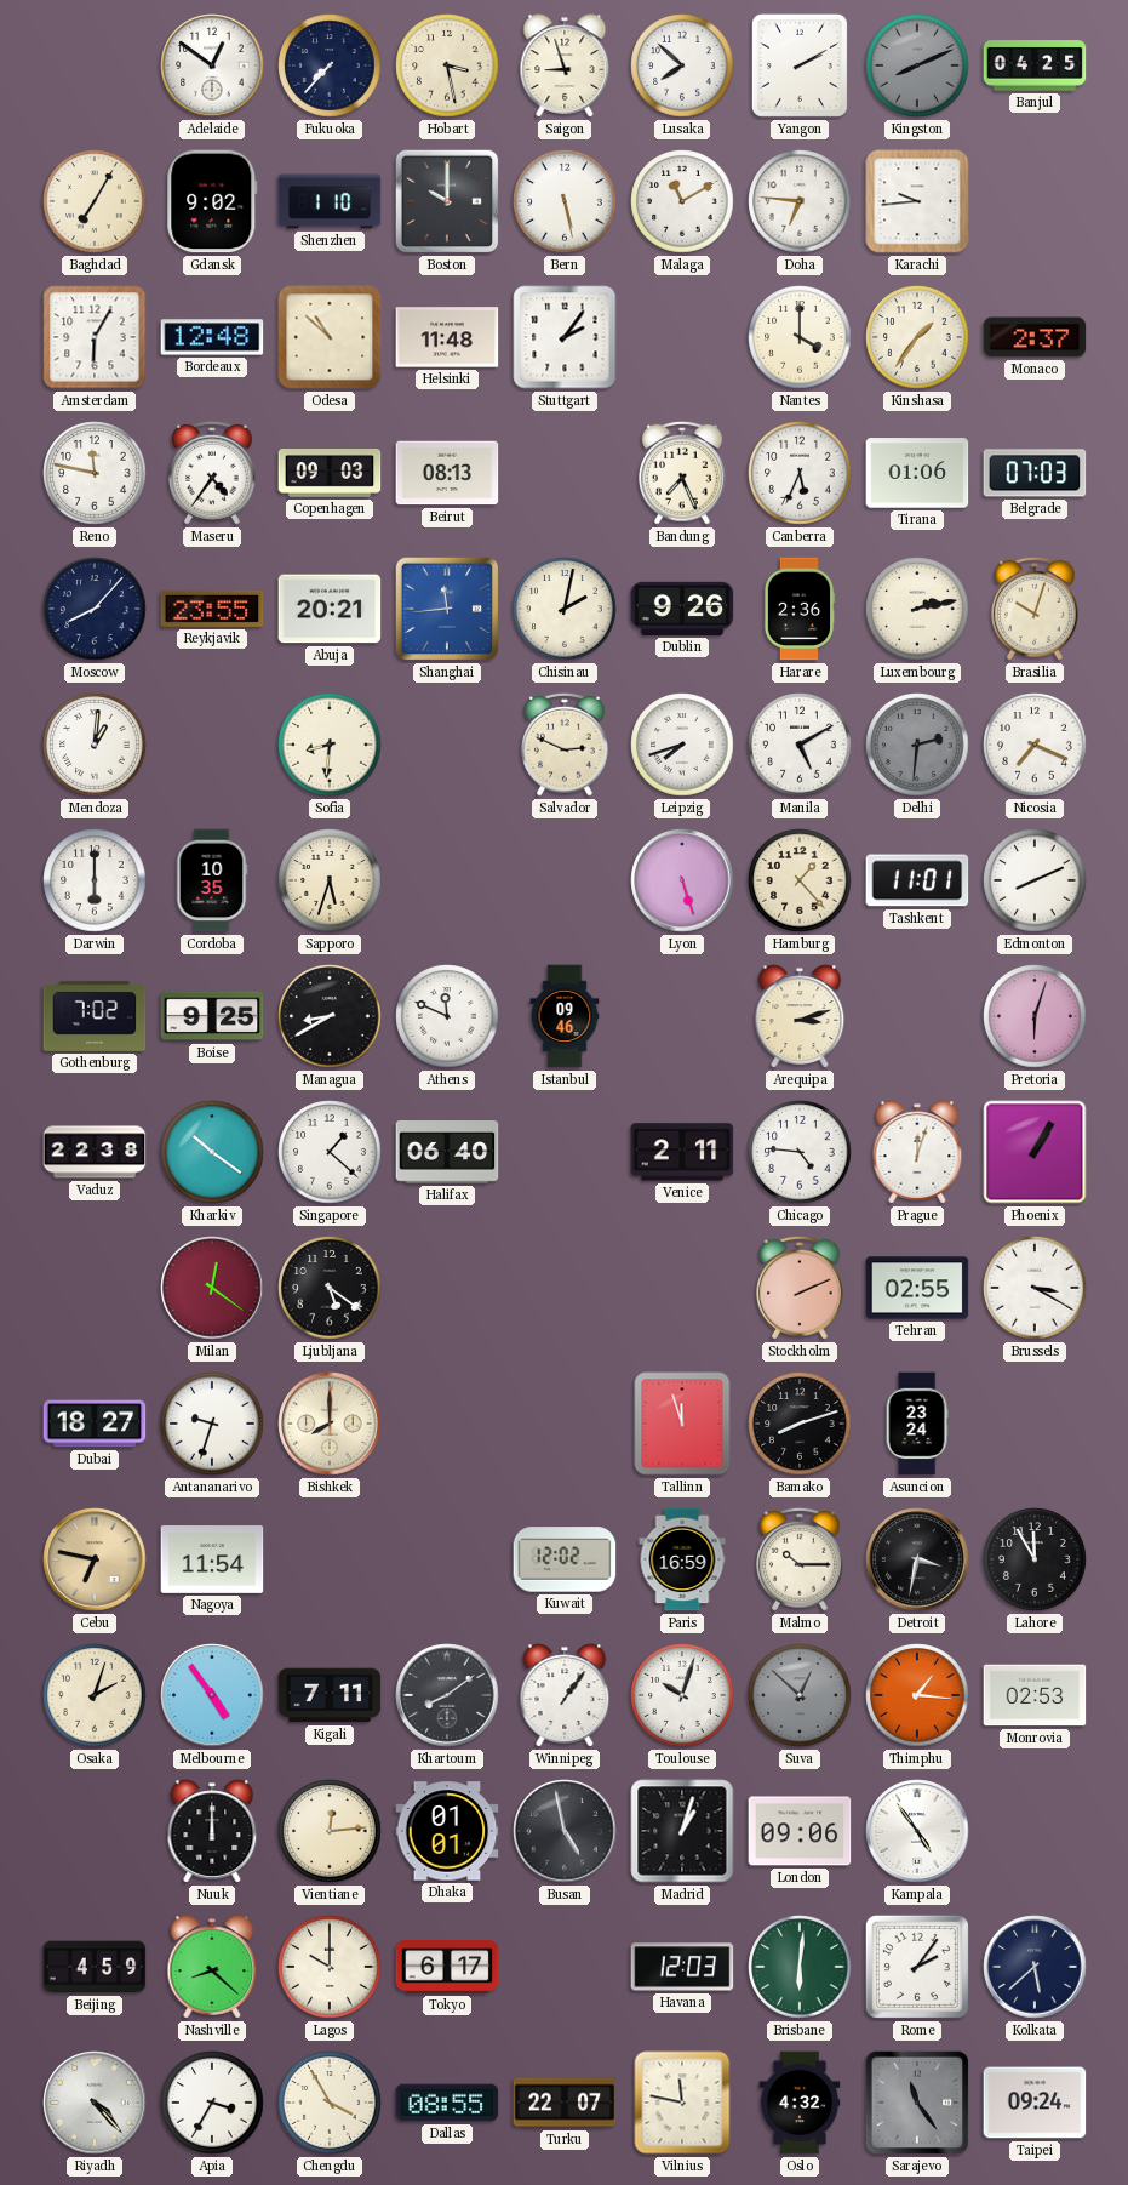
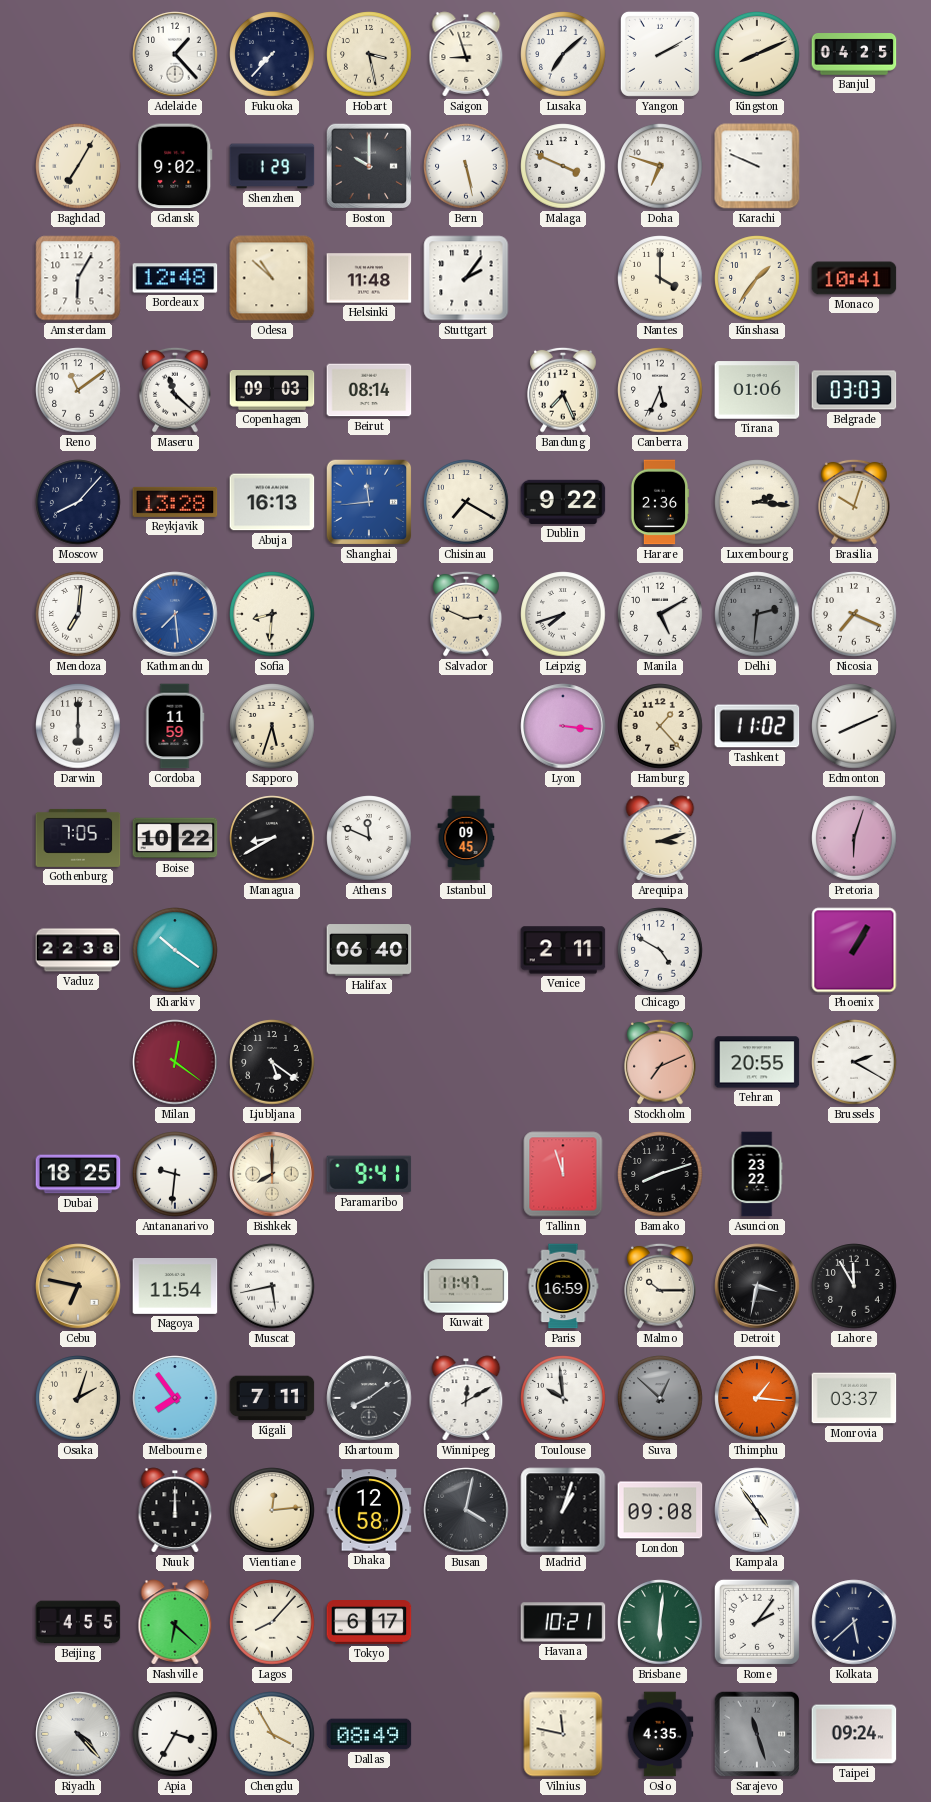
Adelaide: 12:51 -> 1:23
Lusaka: 7:52 -> 7:08
Kingston dial: grey -> cream
Shenzhen: 1:10 -> 1:29
Malaga: 11:10 -> 3:49
Doha: 6:46 -> 6:48
Karachi: 9:44 -> 9:49
Monaco: 2:37 -> 10:41
Reno: 11:47 -> 11:09
Maseru: 4:36 -> 11:22
Beirut: 08:13 -> 08:14
Belgrade: 07:03 -> 03:03
Reykjavik: 23:55 -> 13:28
Abuja: 20:21 -> 16:13
Chisinau: 2:02 -> 7:20
Dublin: 9:26 -> 9:22
Luxembourg: 2:13 -> 2:16
Mendoza: 1:01 -> 7:01
Kathmandu: none -> 7:29
Cordoba: 10:35 -> 11:59
Lyon: 5:27 -> 3:16
Tashkent: 11:01 -> 11:02
Gothenburg: 7:02 -> 7:05
Boise: 9:25 -> 10:22
Istanbul: 09:46 -> 09:45
Singapore: 1:22 -> none
Chicago: 4:46 -> 4:50
Prague: 12:03 -> none
Stockholm: 2:11 -> 7:11
Tehran: 02:55 -> 20:55
Brussels: 3:20 -> 2:20
Dubai: 18:27 -> 18:25
Antananarivo: 9:33 -> 9:31
Paramaribo: none -> 9:41
Asuncion: 23:24 -> 23:22
Muscat: none -> 5:43
Kuwait: 12:02 -> 11:47
Melbourne: 4:54 -> 7:54
Winnipeg: 1:06 -> 12:10
Toulouse: 10:03 -> 9:59
Monrovia: 02:53 -> 03:37
Dhaka: 01:01 -> 12:58
Busan: 4:58 -> 4:02
London: 09:06 -> 09:08
Beijing: 4:59 -> 4:55
Nashville: 8:22 -> 6:22
Lagos: 10:00 -> 8:07
Havana: 12:03 -> 10:21
Dallas: 08:55 -> 08:49
Turku: 22:07 -> none
Oslo: 4:32 -> 4:35
Sarajevo: 11:24 -> 11:27
